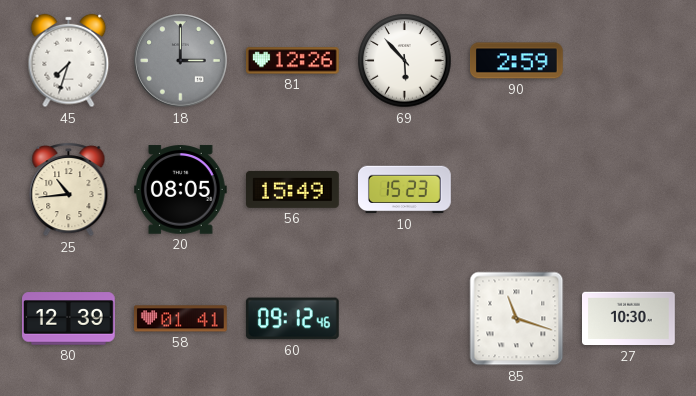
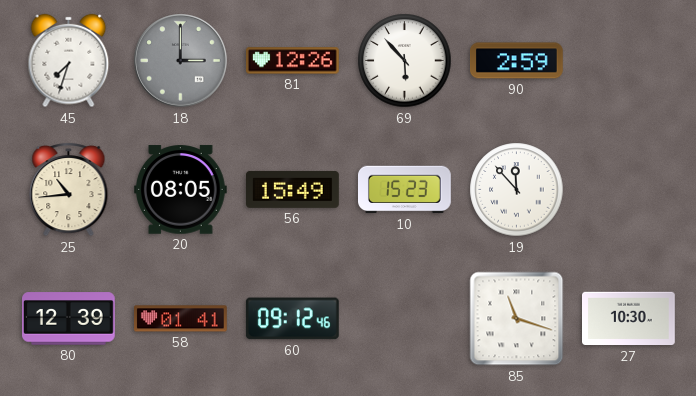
19: none -> 11:53
